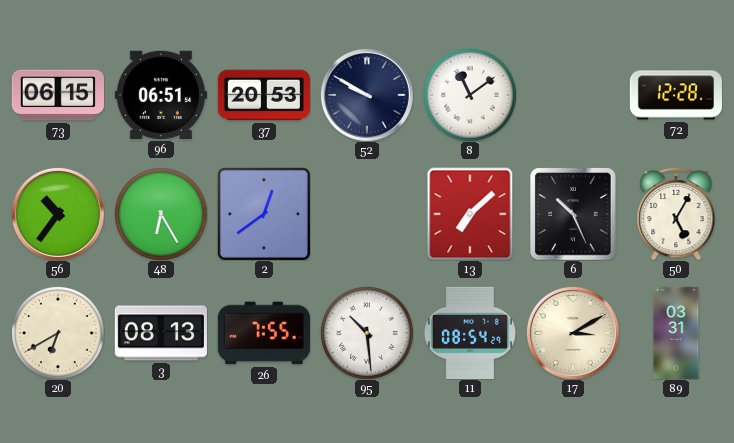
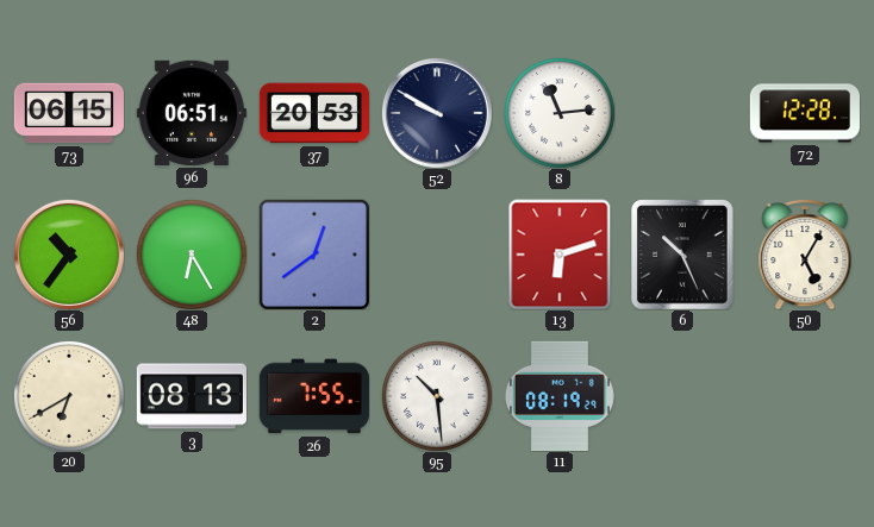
8: 11:09 -> 11:14
13: 7:08 -> 6:12
11: 08:54 -> 08:19
17: 3:10 -> none
89: 03:31 -> none
